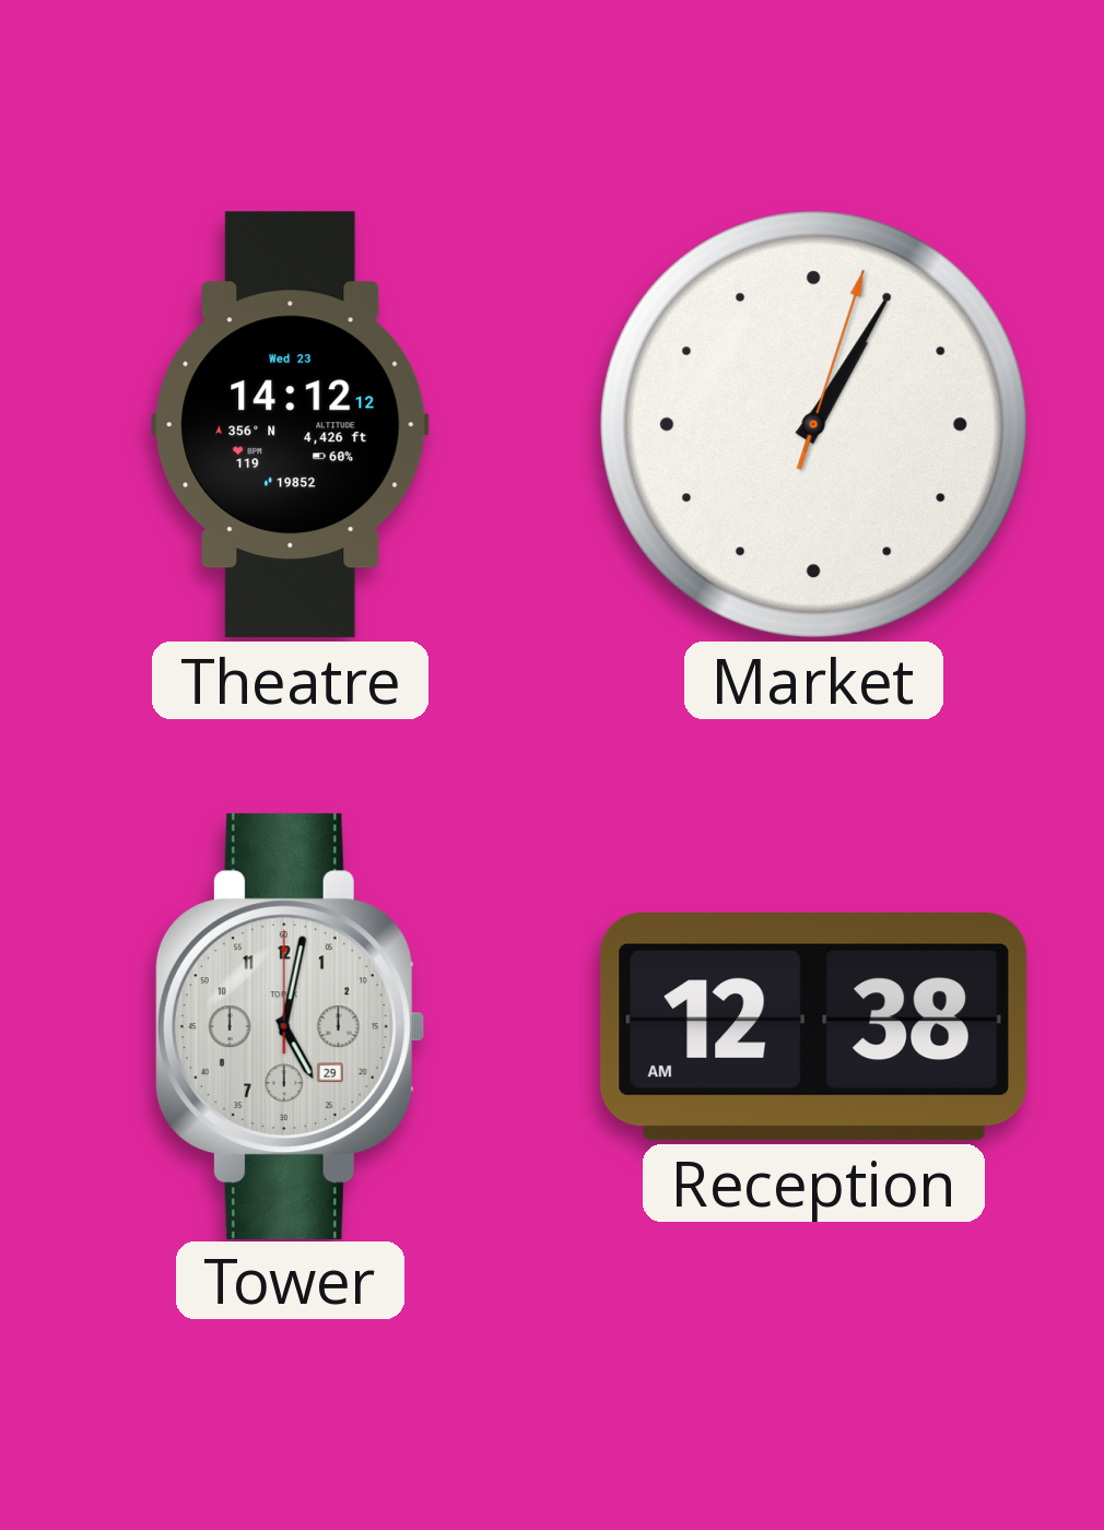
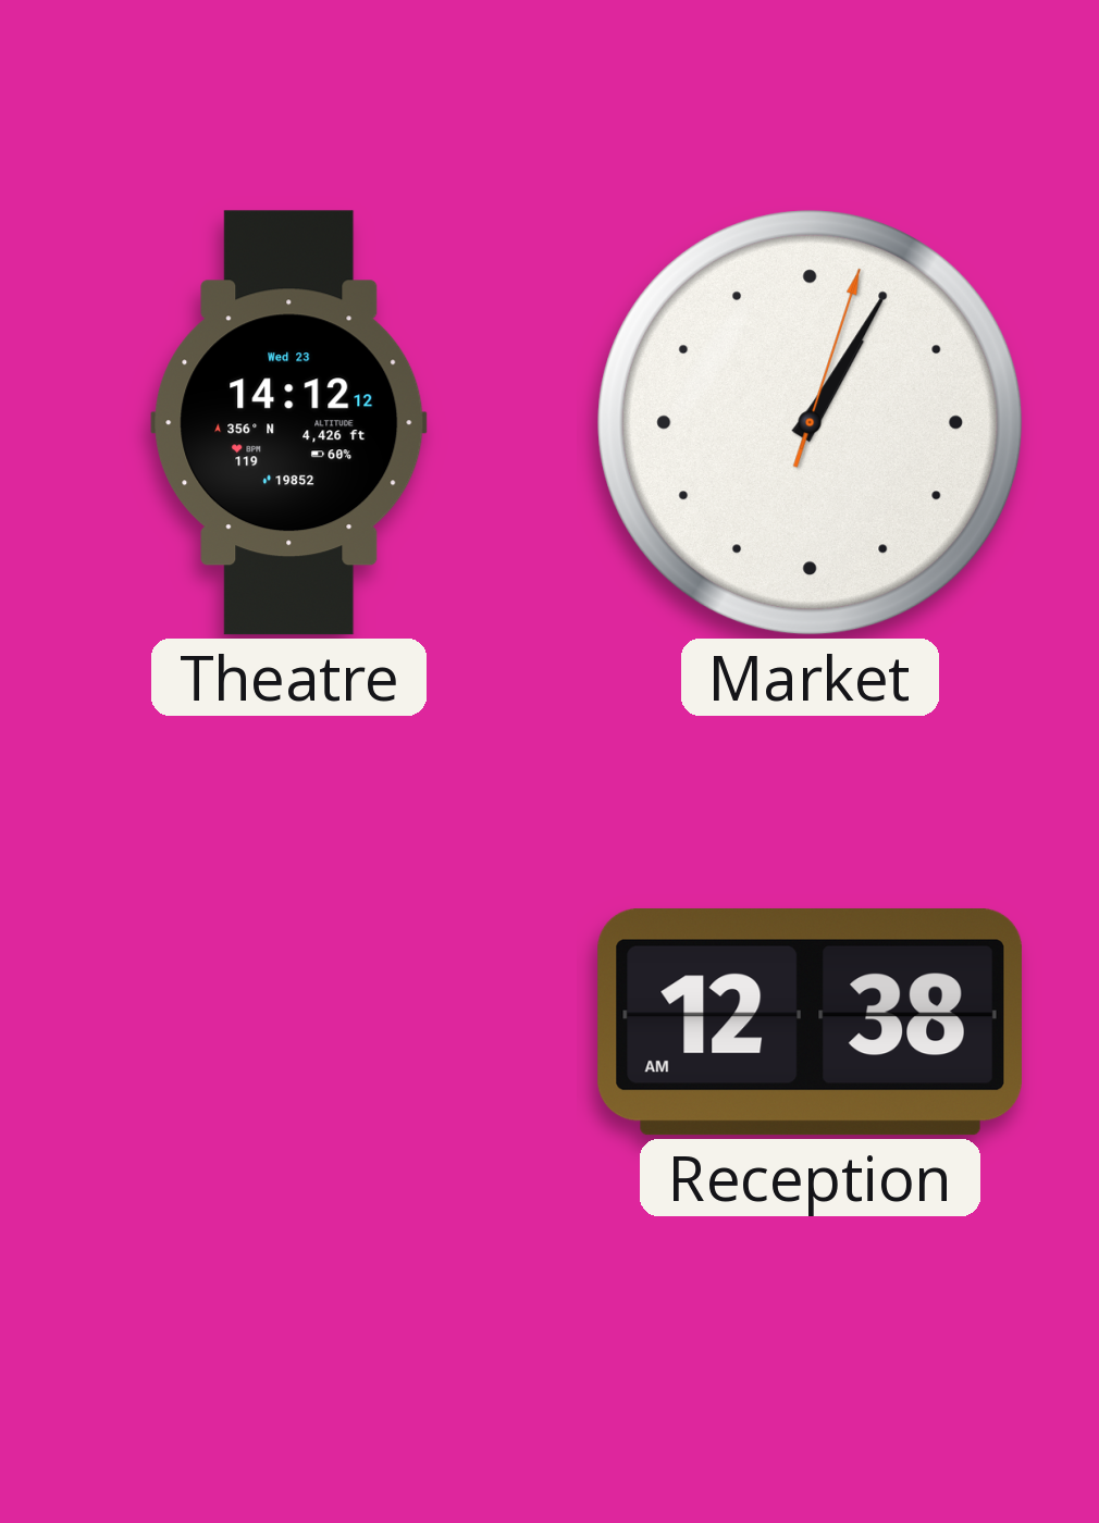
Tower: 5:02 -> none
